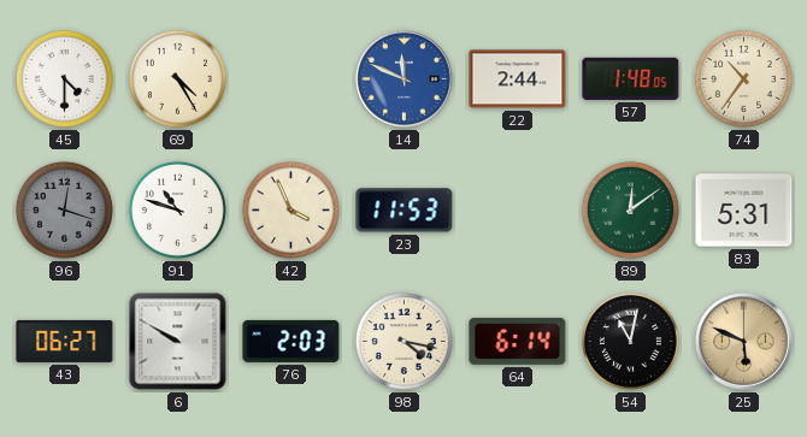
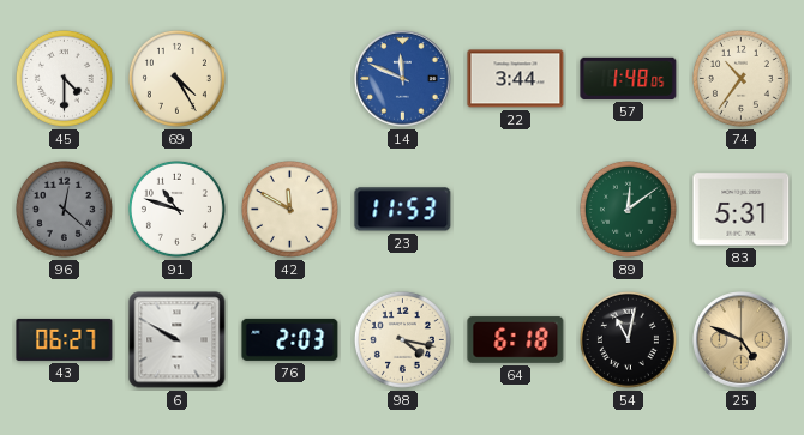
22: 2:44 -> 3:44
96: 12:18 -> 12:22
42: 3:56 -> 11:50
64: 6:14 -> 6:18
25: 5:49 -> 4:49
